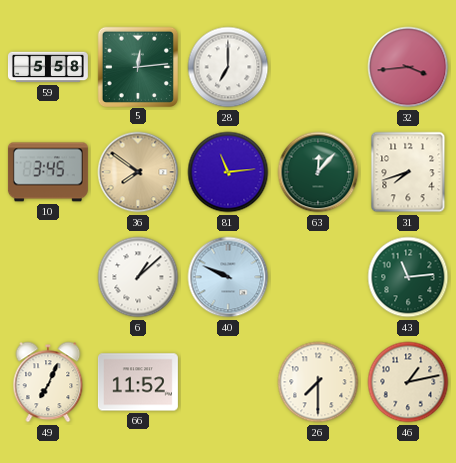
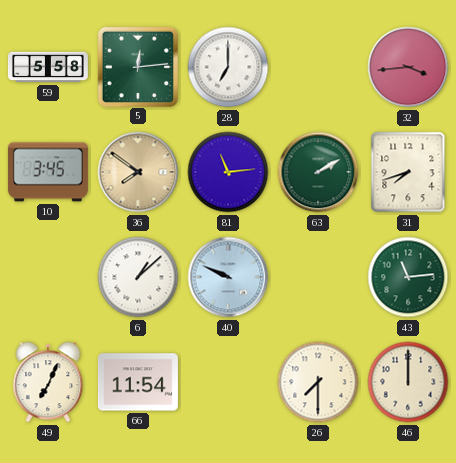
63: 12:07 -> 2:10
66: 11:52 -> 11:54
46: 1:13 -> 12:00
